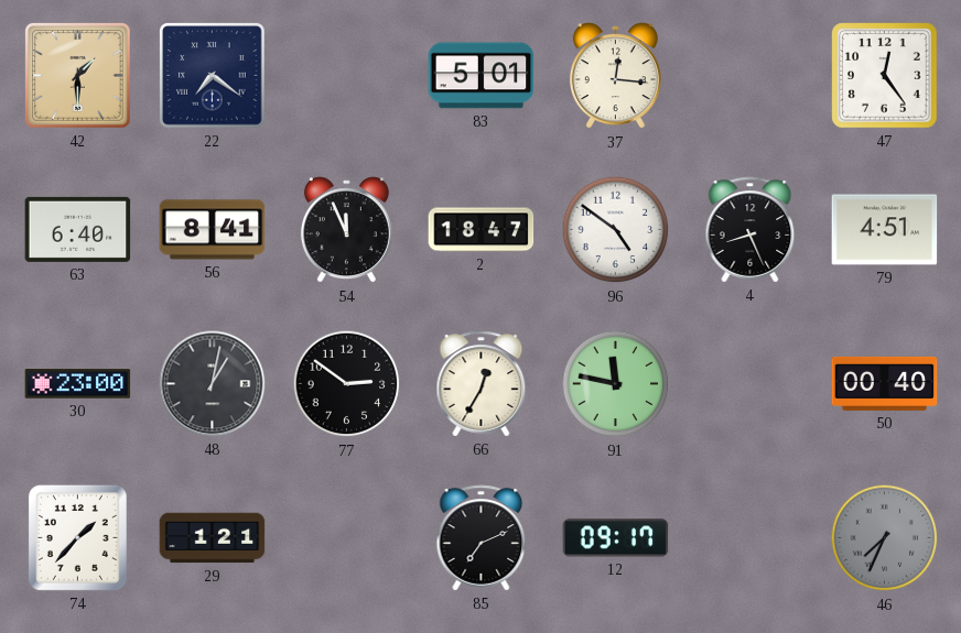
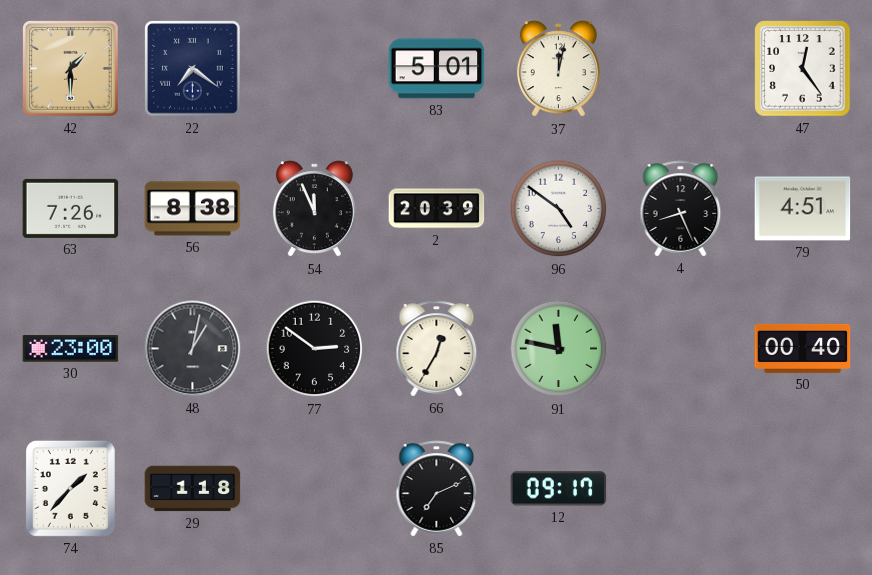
37: 12:16 -> 12:02
63: 6:40 -> 7:26
56: 8:41 -> 8:38
2: 18:47 -> 20:39
29: 1:21 -> 1:18
46: 7:34 -> none
